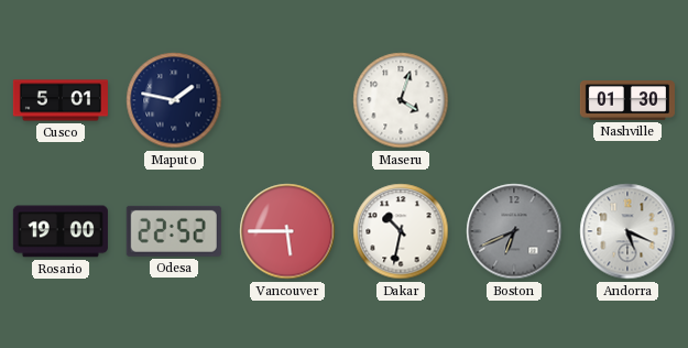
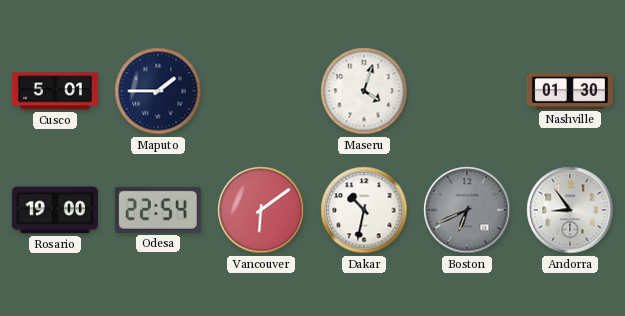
Maputo: 1:47 -> 1:45
Odesa: 22:52 -> 22:54
Vancouver: 5:45 -> 6:09
Andorra: 5:19 -> 8:54
